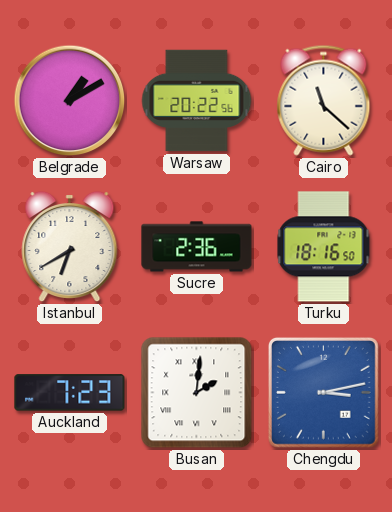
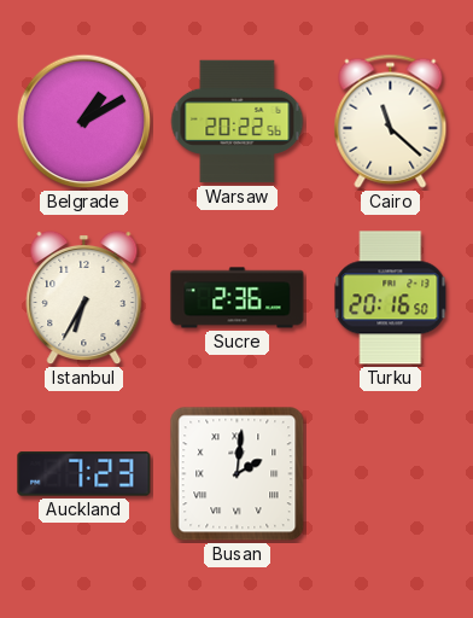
Istanbul: 6:40 -> 6:35
Turku: 18:16 -> 20:16
Chengdu: 3:13 -> none
